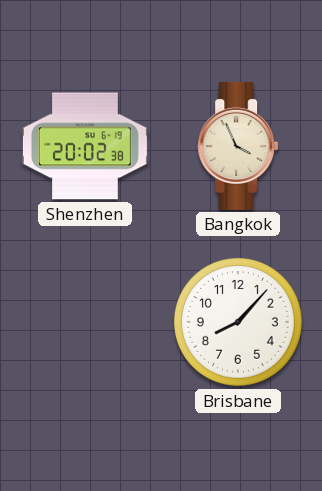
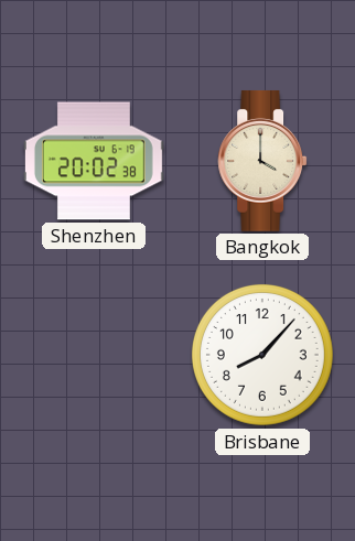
Bangkok: 3:56 -> 4:00
